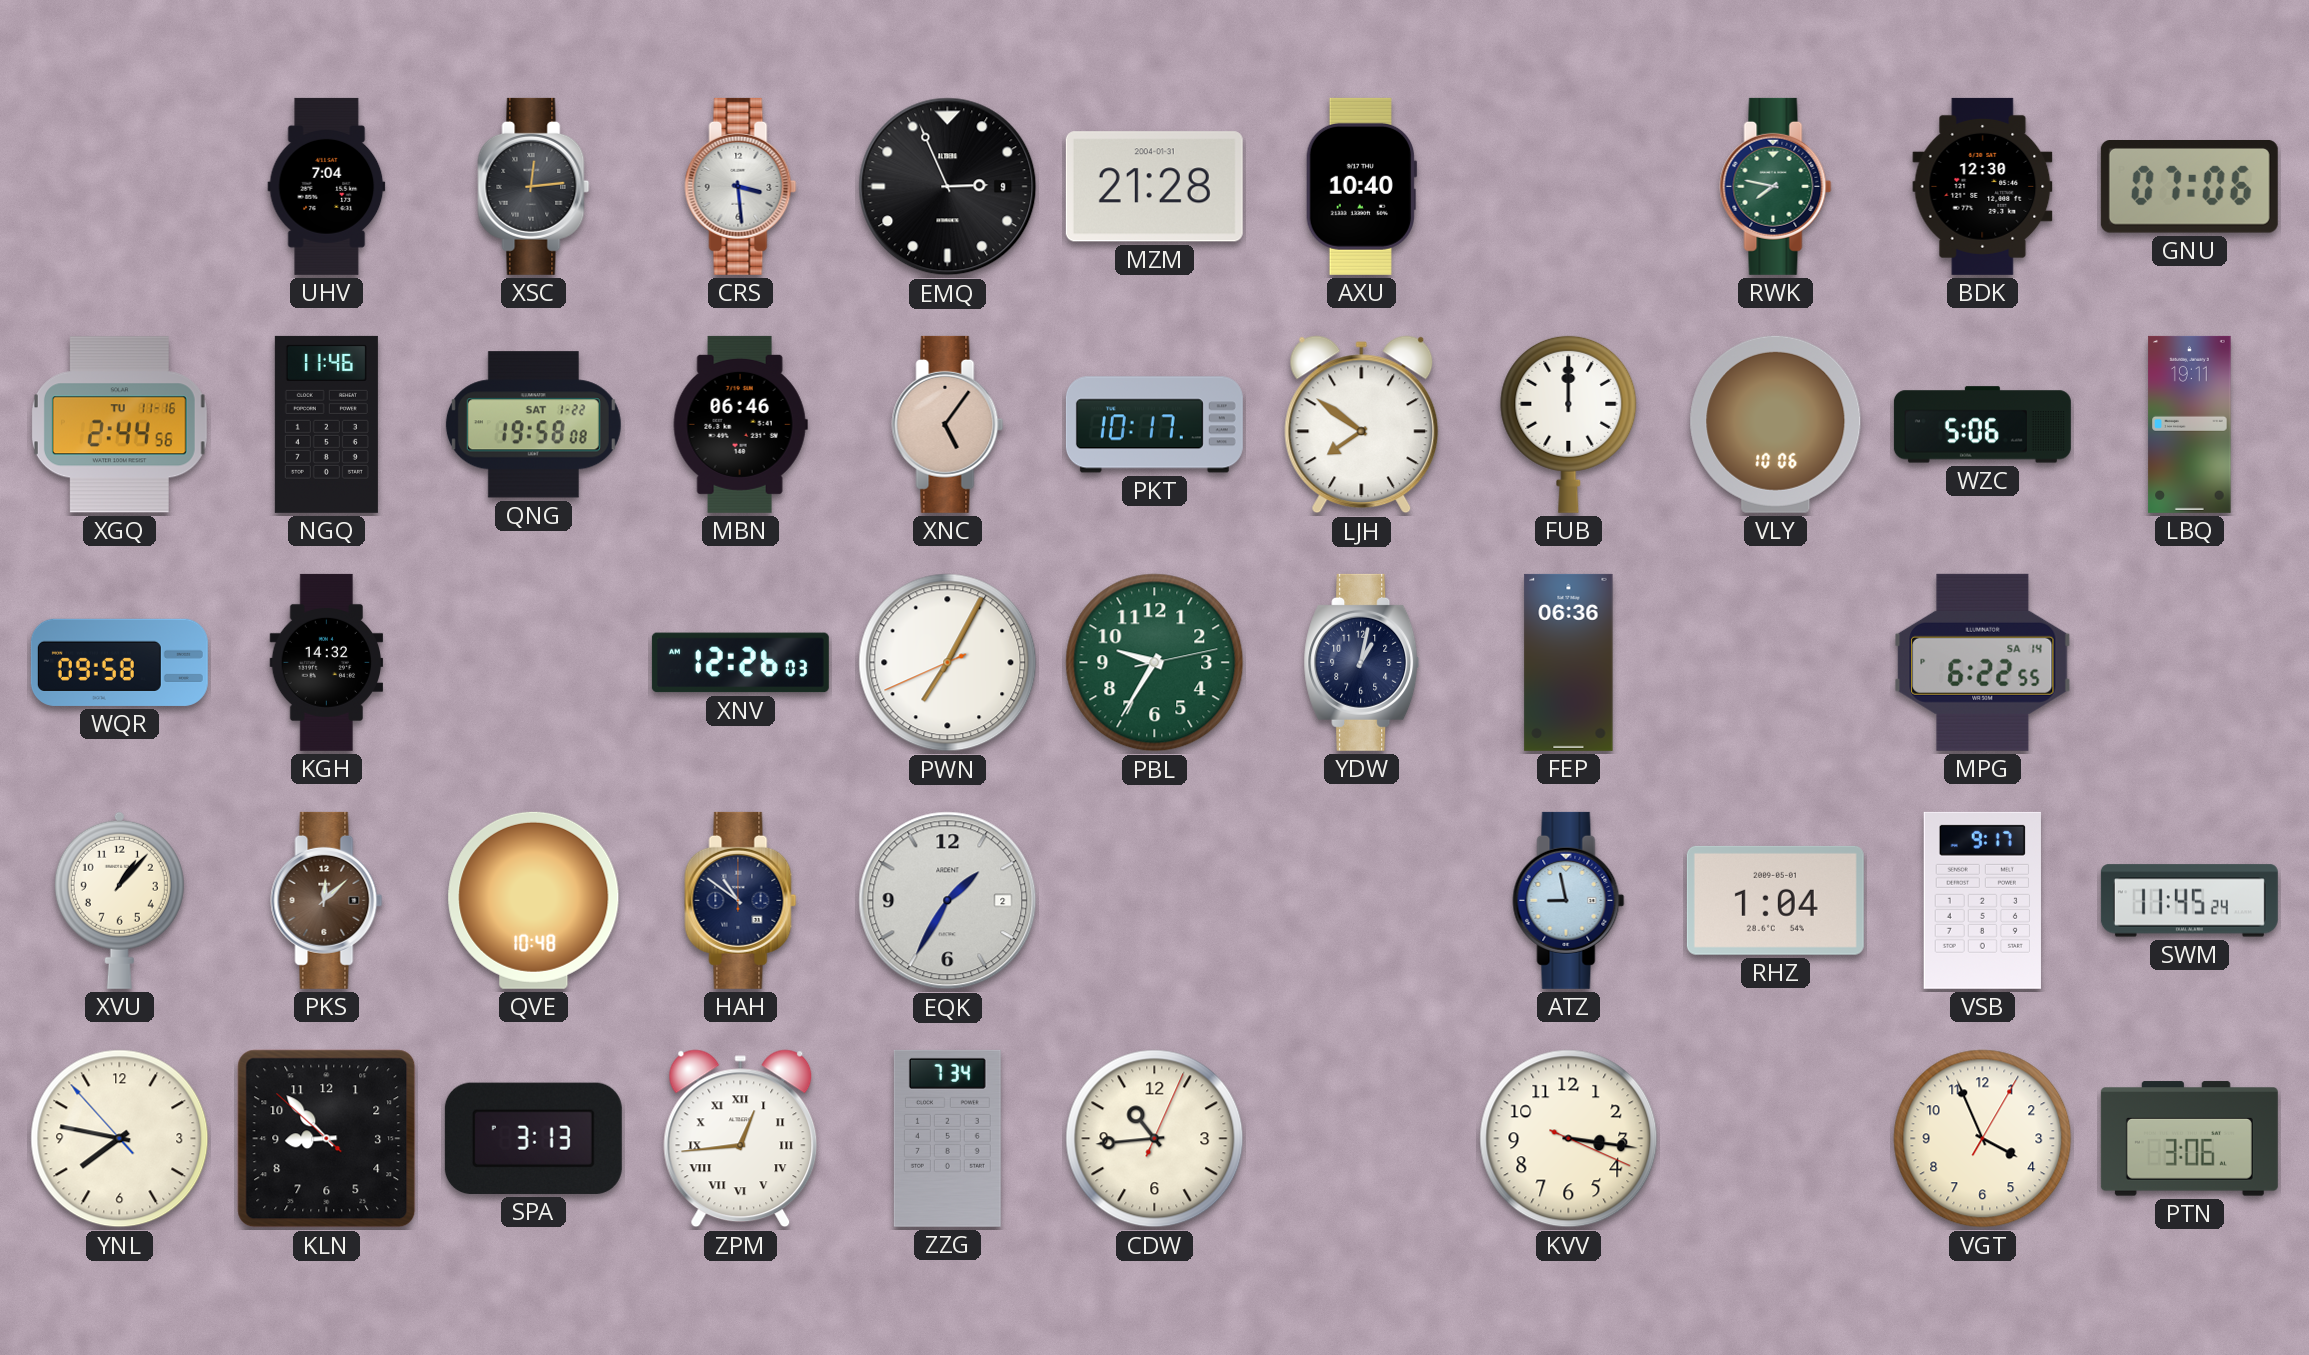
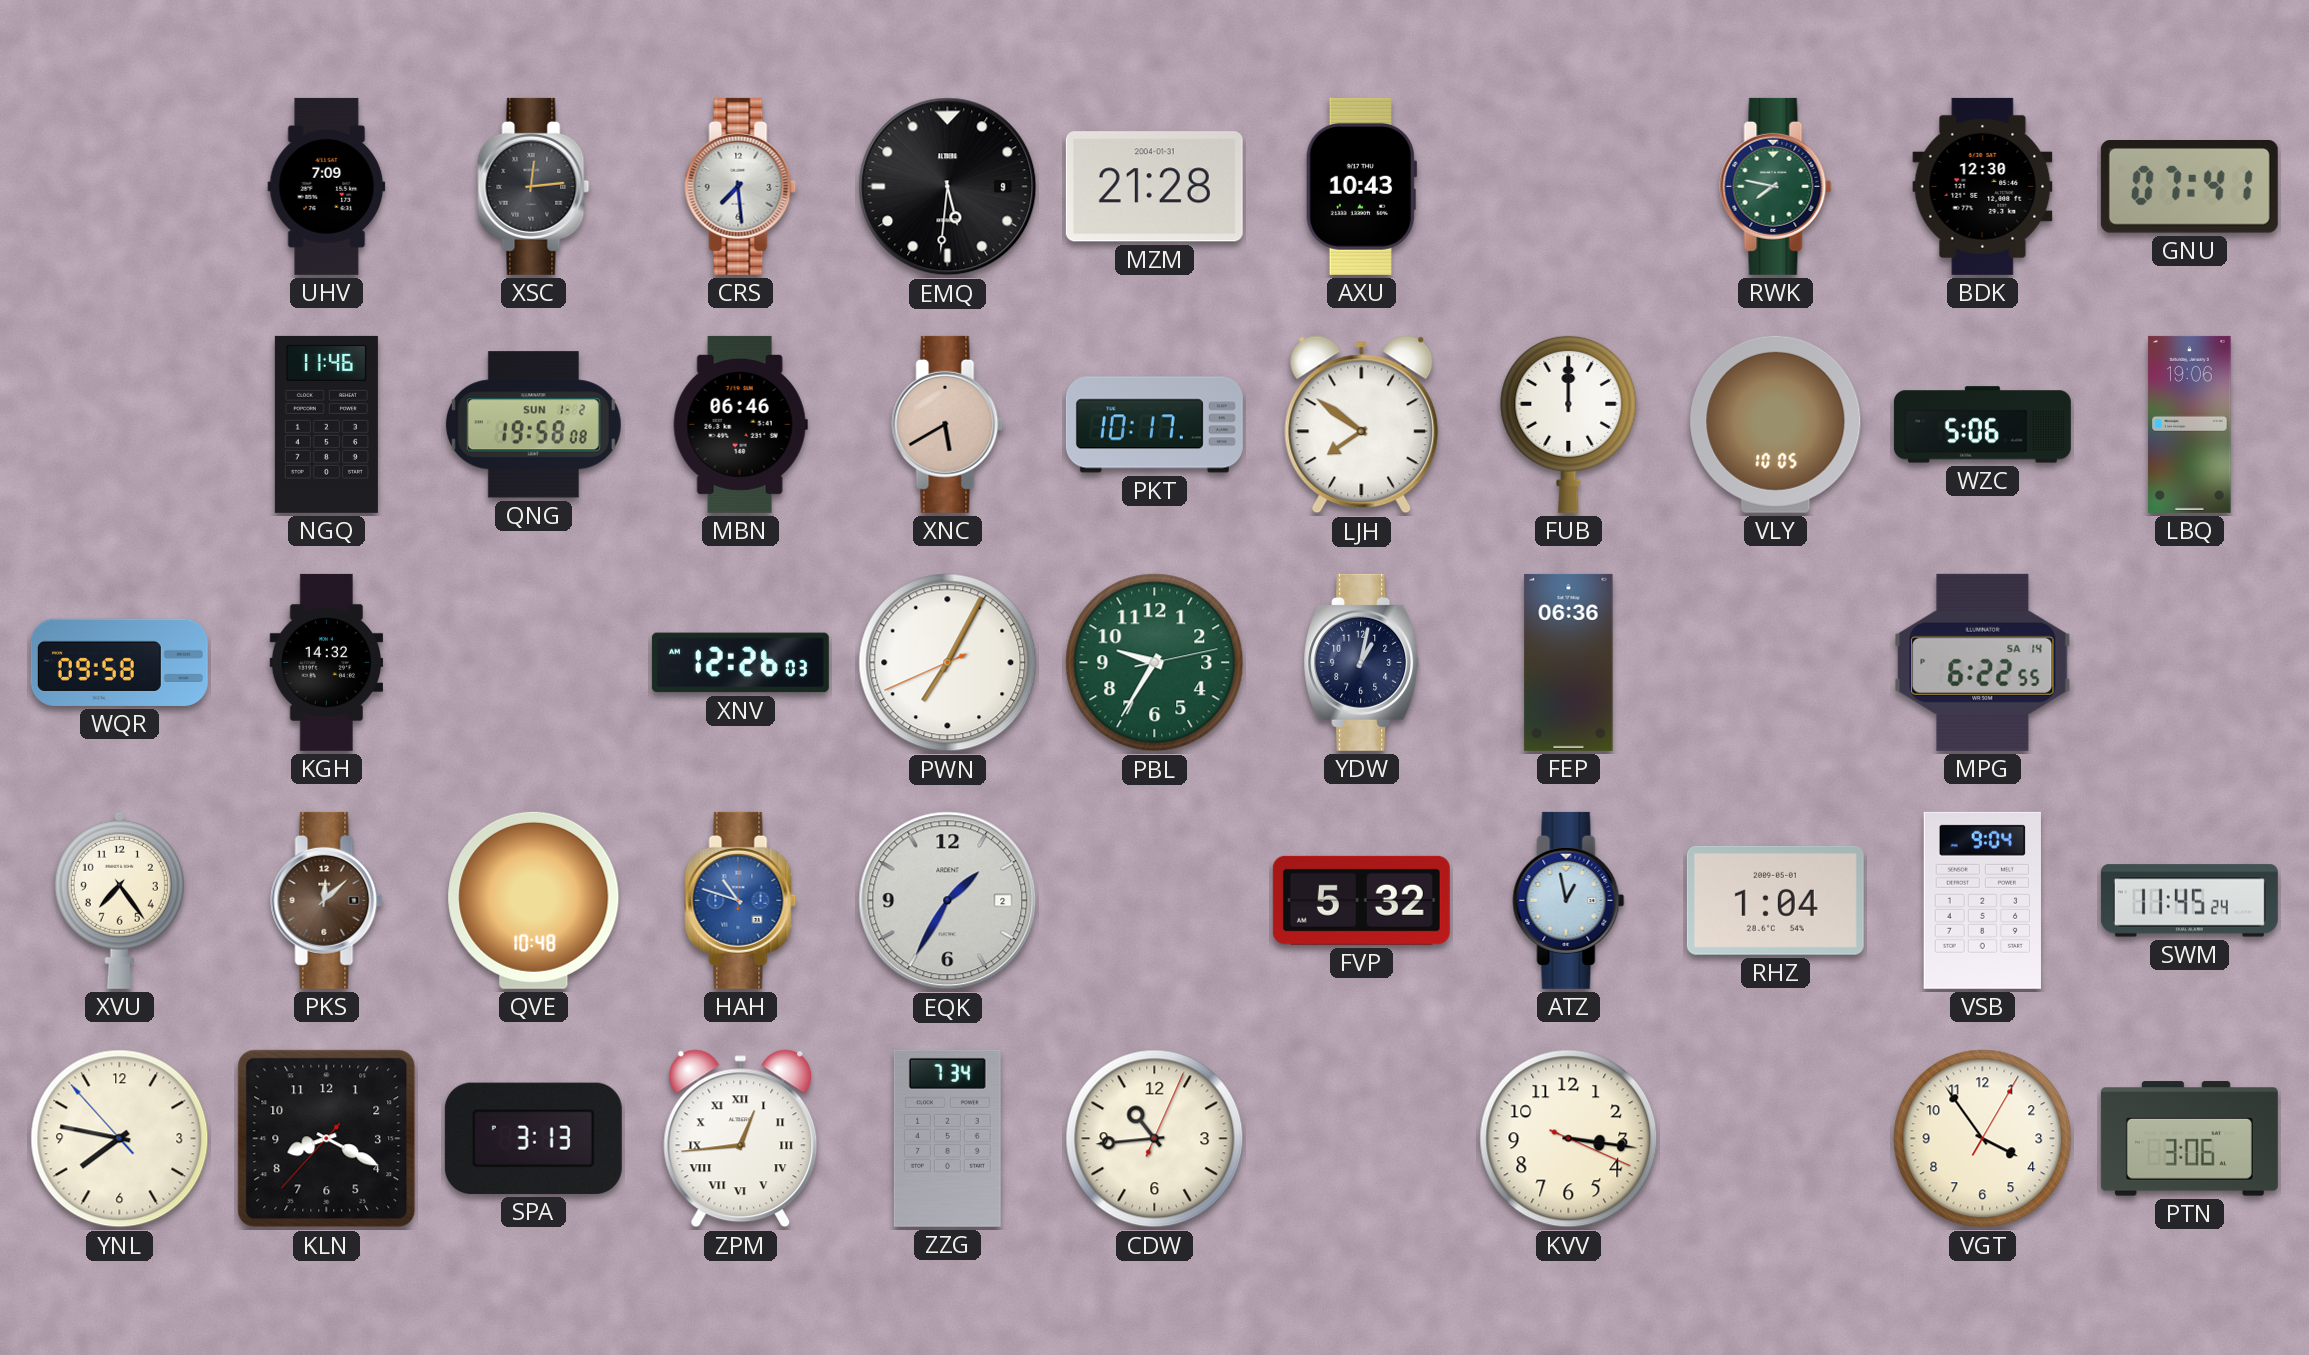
UHV: 7:04 -> 7:09
CRS: 3:29 -> 7:29
EMQ: 2:56 -> 5:31
AXU: 10:40 -> 10:43
GNU: 07:06 -> 07:41
XGQ: 2:44 -> none
QNG date: SAT 1-22 -> SUN 1-2
XNC: 5:06 -> 5:40
VLY: 10:06 -> 10:05
LBQ: 19:11 -> 19:06
XVU: 1:07 -> 7:24
HAH: 10:51 -> 10:48
HAH dial: navy -> blue
FVP: none -> 5:32
ATZ: 8:58 -> 12:58
VSB: 9:17 -> 9:04
KLN: 8:52 -> 8:19
VGT: 3:56 -> 3:54
